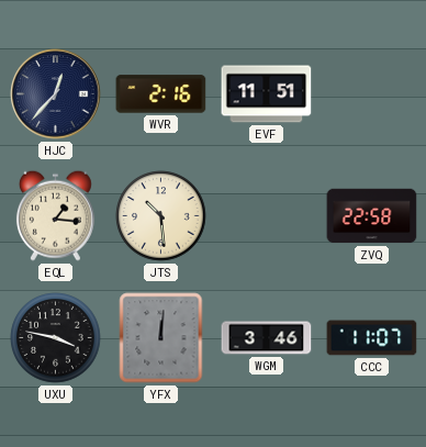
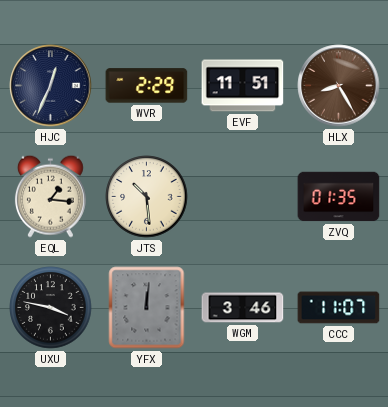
HJC: 12:37 -> 12:34
WVR: 2:16 -> 2:29
HLX: none -> 8:25
ZVQ: 22:58 -> 01:35
